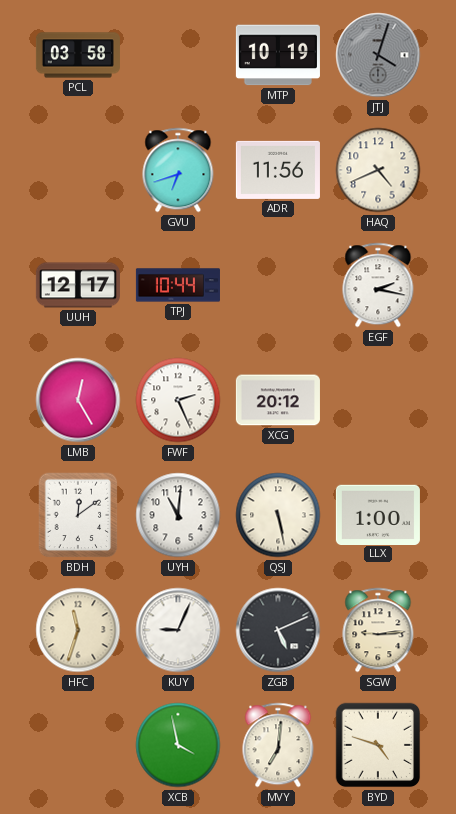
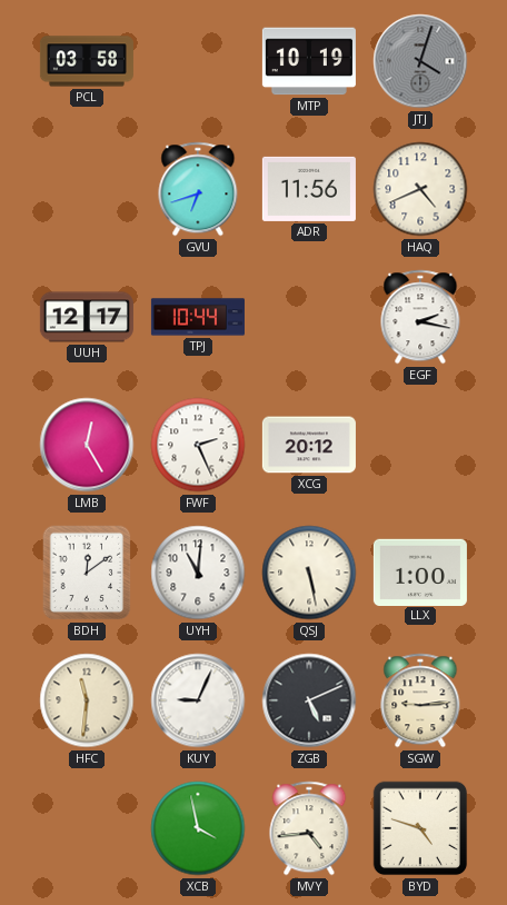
HFC: 11:33 -> 11:31
MVY: 7:01 -> 4:44
